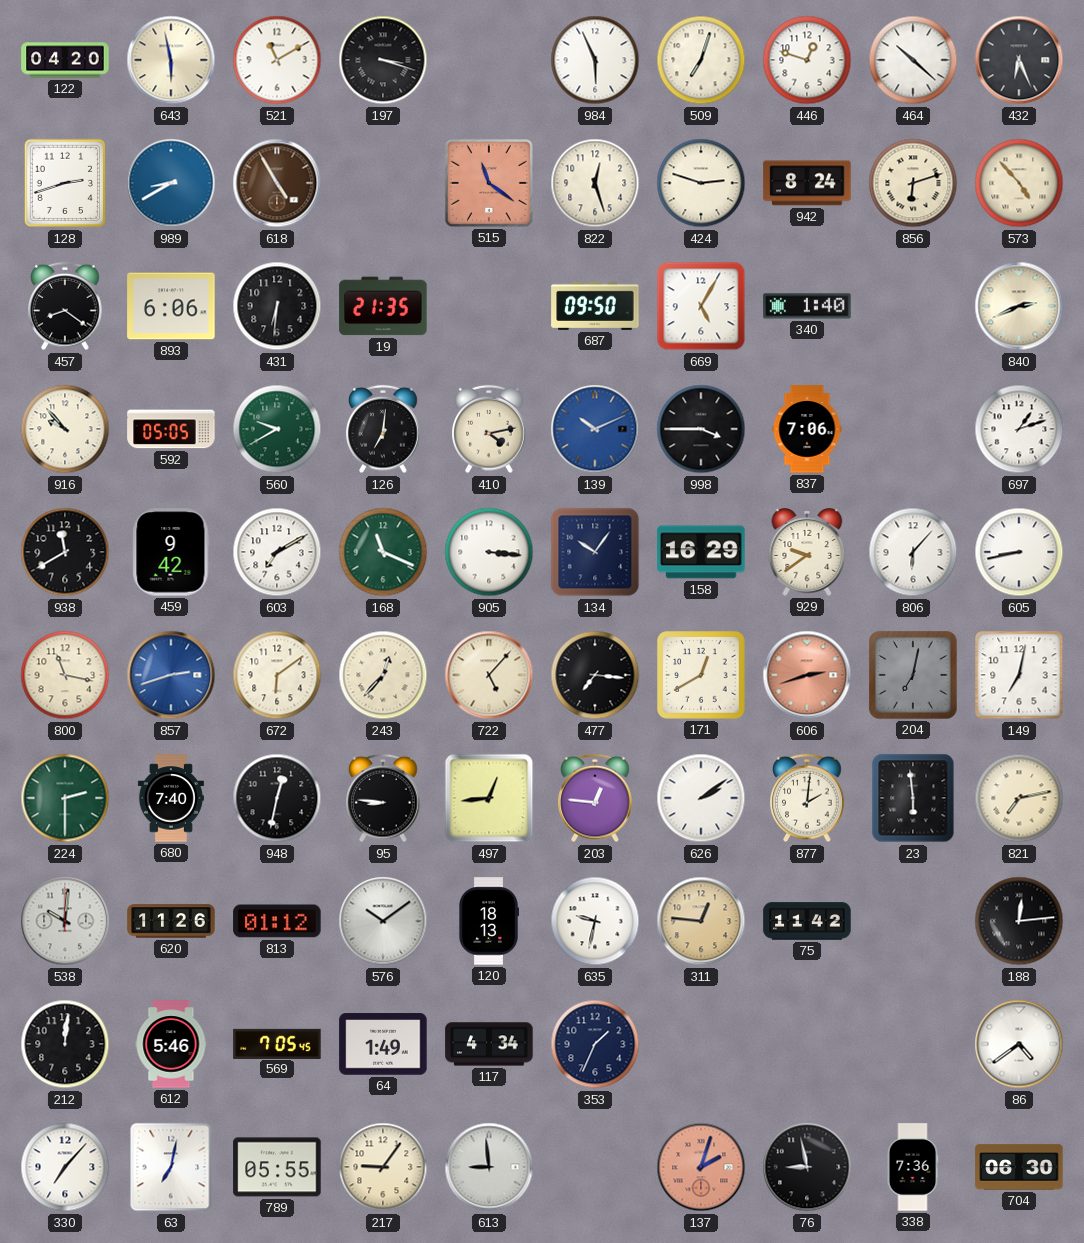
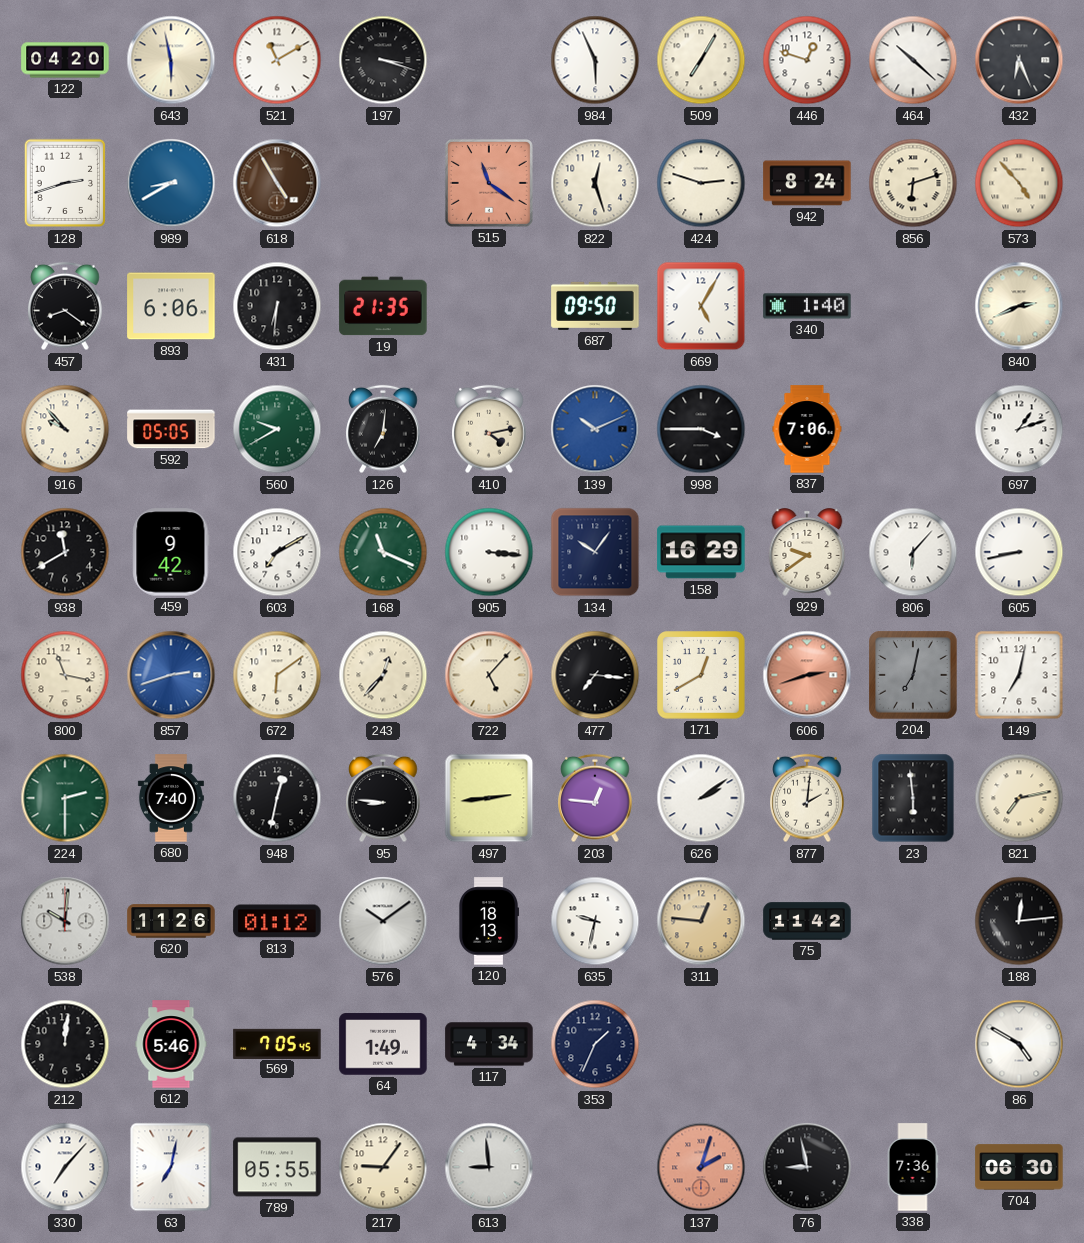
509: 7:03 -> 7:05
497: 12:44 -> 2:44
86: 4:39 -> 4:50
